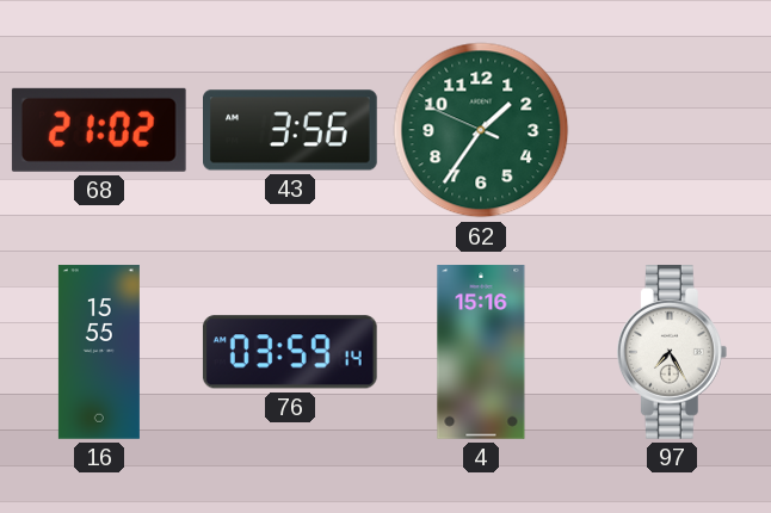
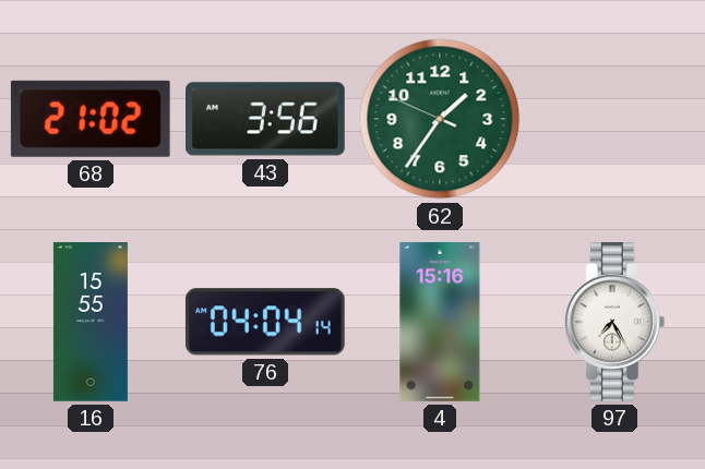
76: 03:59 -> 04:04
